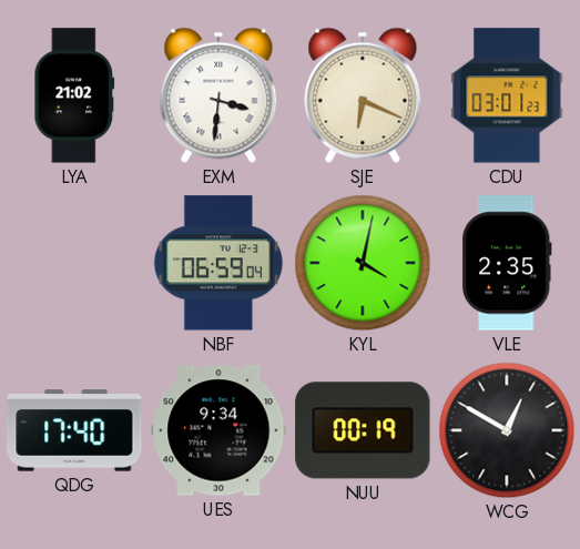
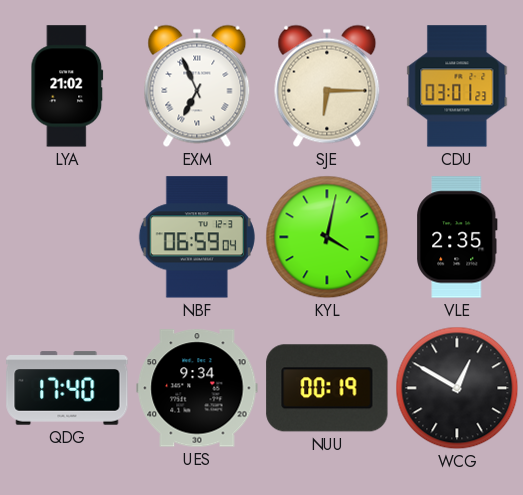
EXM: 3:31 -> 6:56
SJE: 6:19 -> 6:15
